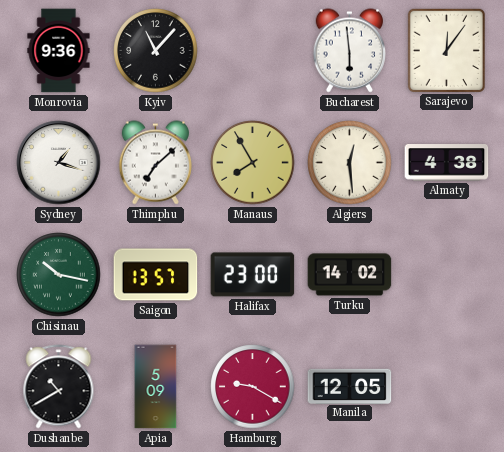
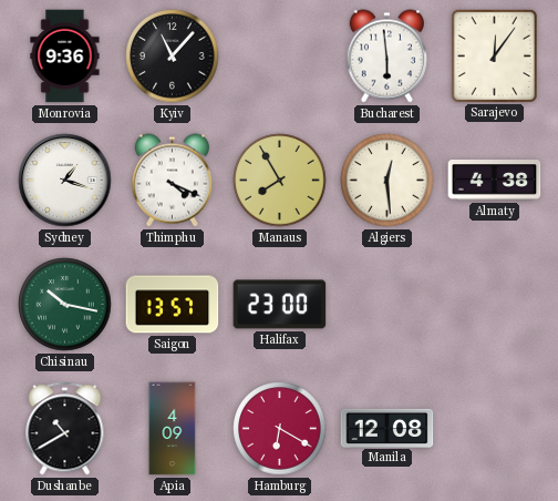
Thimphu: 7:08 -> 4:19
Turku: 14:02 -> none
Apia: 5:09 -> 4:09
Hamburg: 9:20 -> 6:20
Manila: 12:05 -> 12:08
